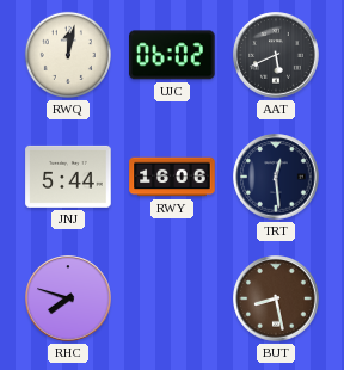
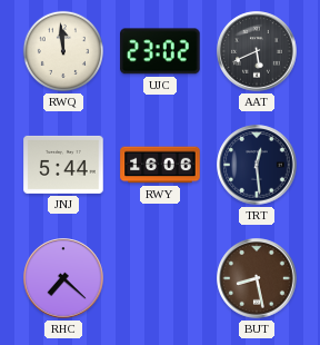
RWQ: 12:02 -> 11:59
UJC: 06:02 -> 23:02
RHC: 7:48 -> 7:22
